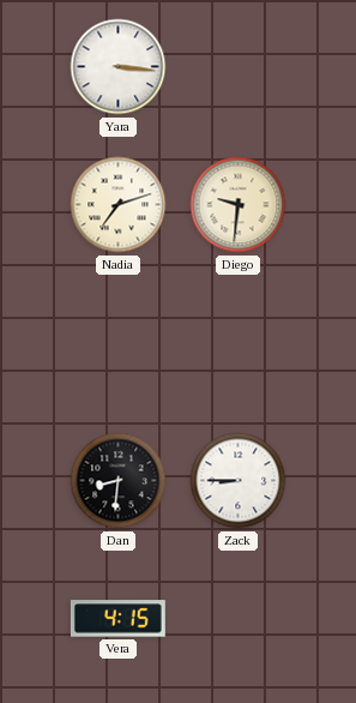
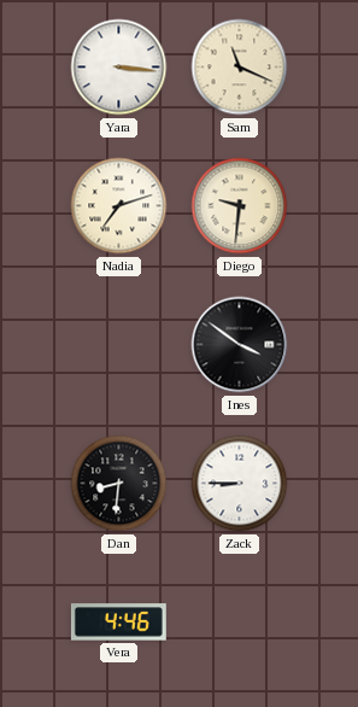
Sam: none -> 11:19
Ines: none -> 3:51
Vera: 4:15 -> 4:46
